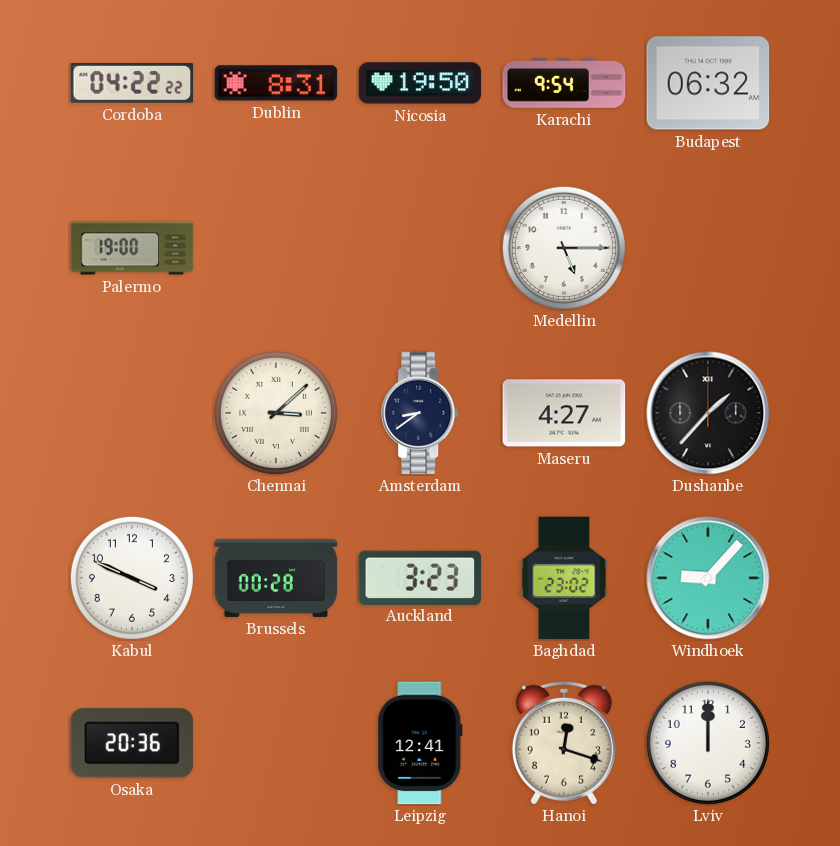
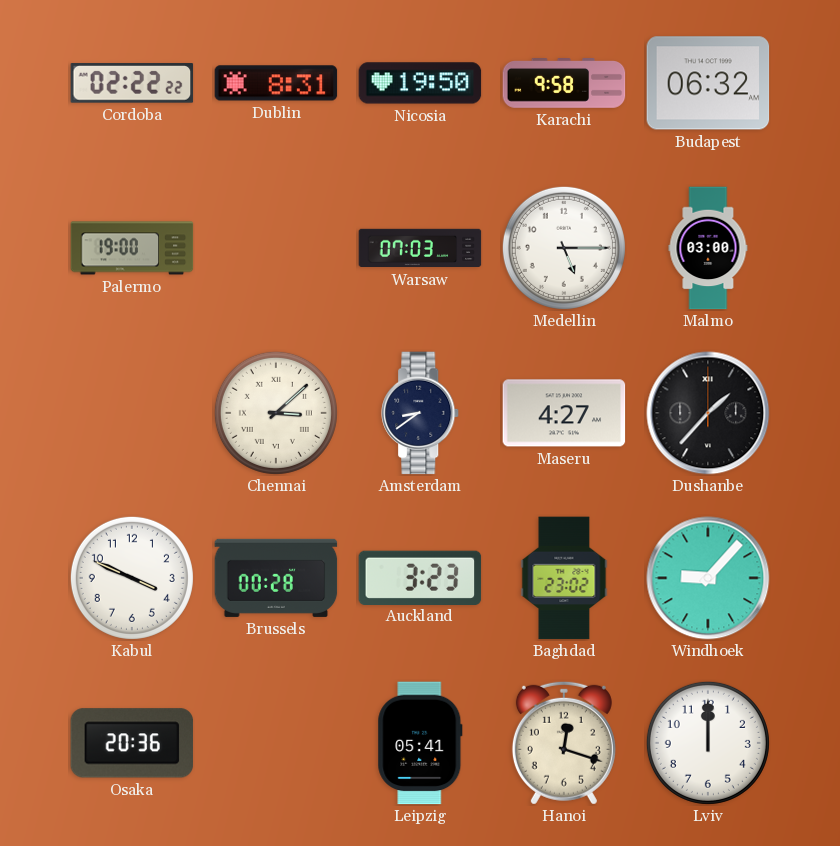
Cordoba: 04:22 -> 02:22
Karachi: 9:54 -> 9:58
Warsaw: none -> 07:03
Malmo: none -> 03:00
Leipzig: 12:41 -> 05:41
